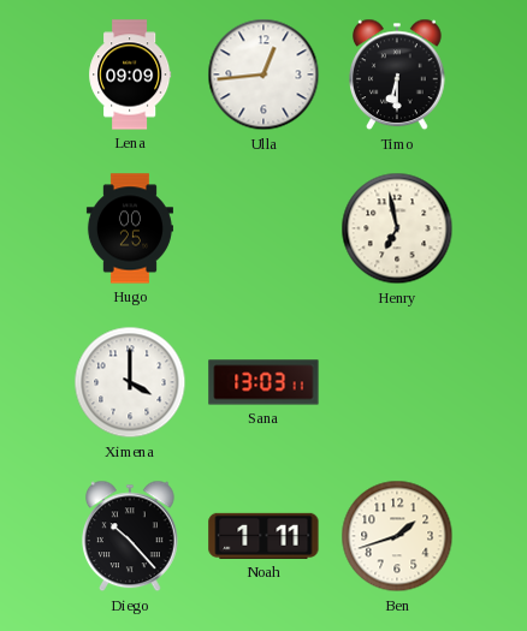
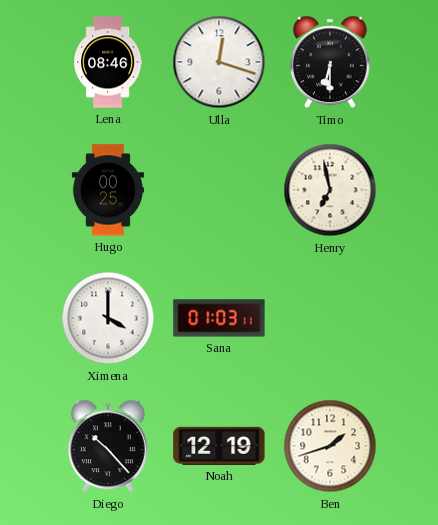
Lena: 09:09 -> 08:46
Ulla: 12:44 -> 12:18
Sana: 13:03 -> 01:03
Noah: 1:11 -> 12:19
